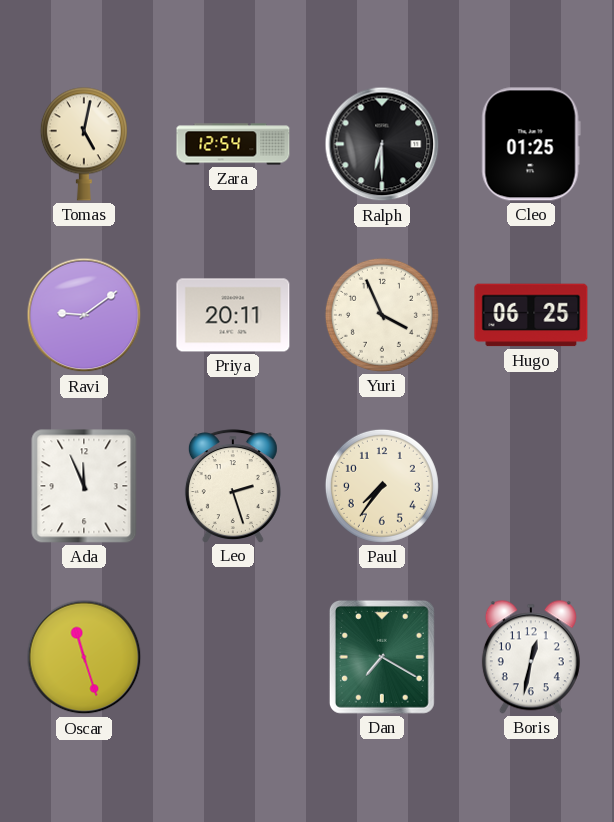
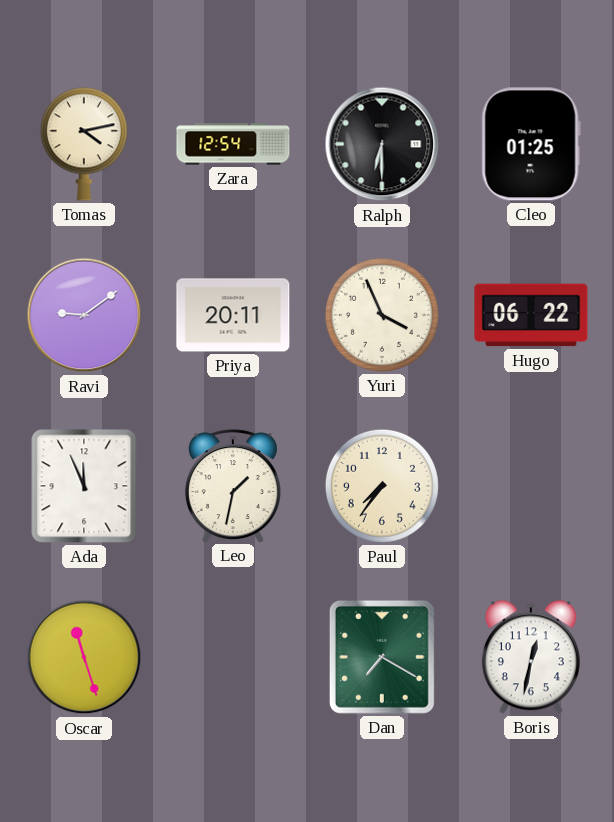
Tomas: 5:02 -> 4:13
Hugo: 06:25 -> 06:22
Leo: 2:27 -> 1:32
